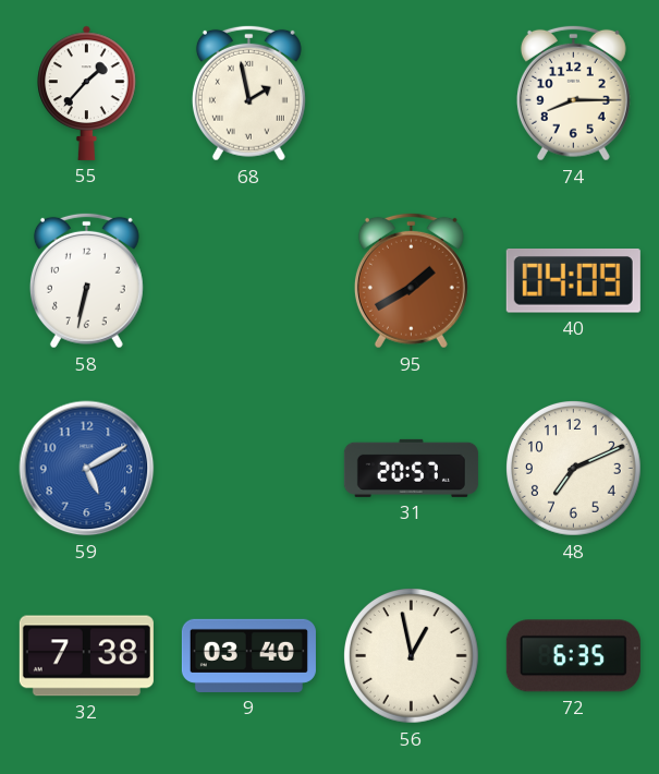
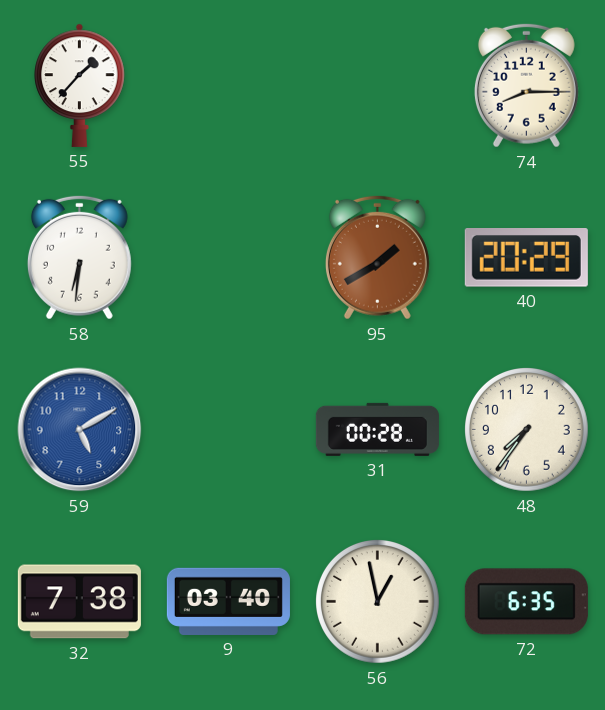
68: 1:58 -> none
58: 6:32 -> 6:31
40: 04:09 -> 20:29
31: 20:57 -> 00:28
48: 7:11 -> 7:36
